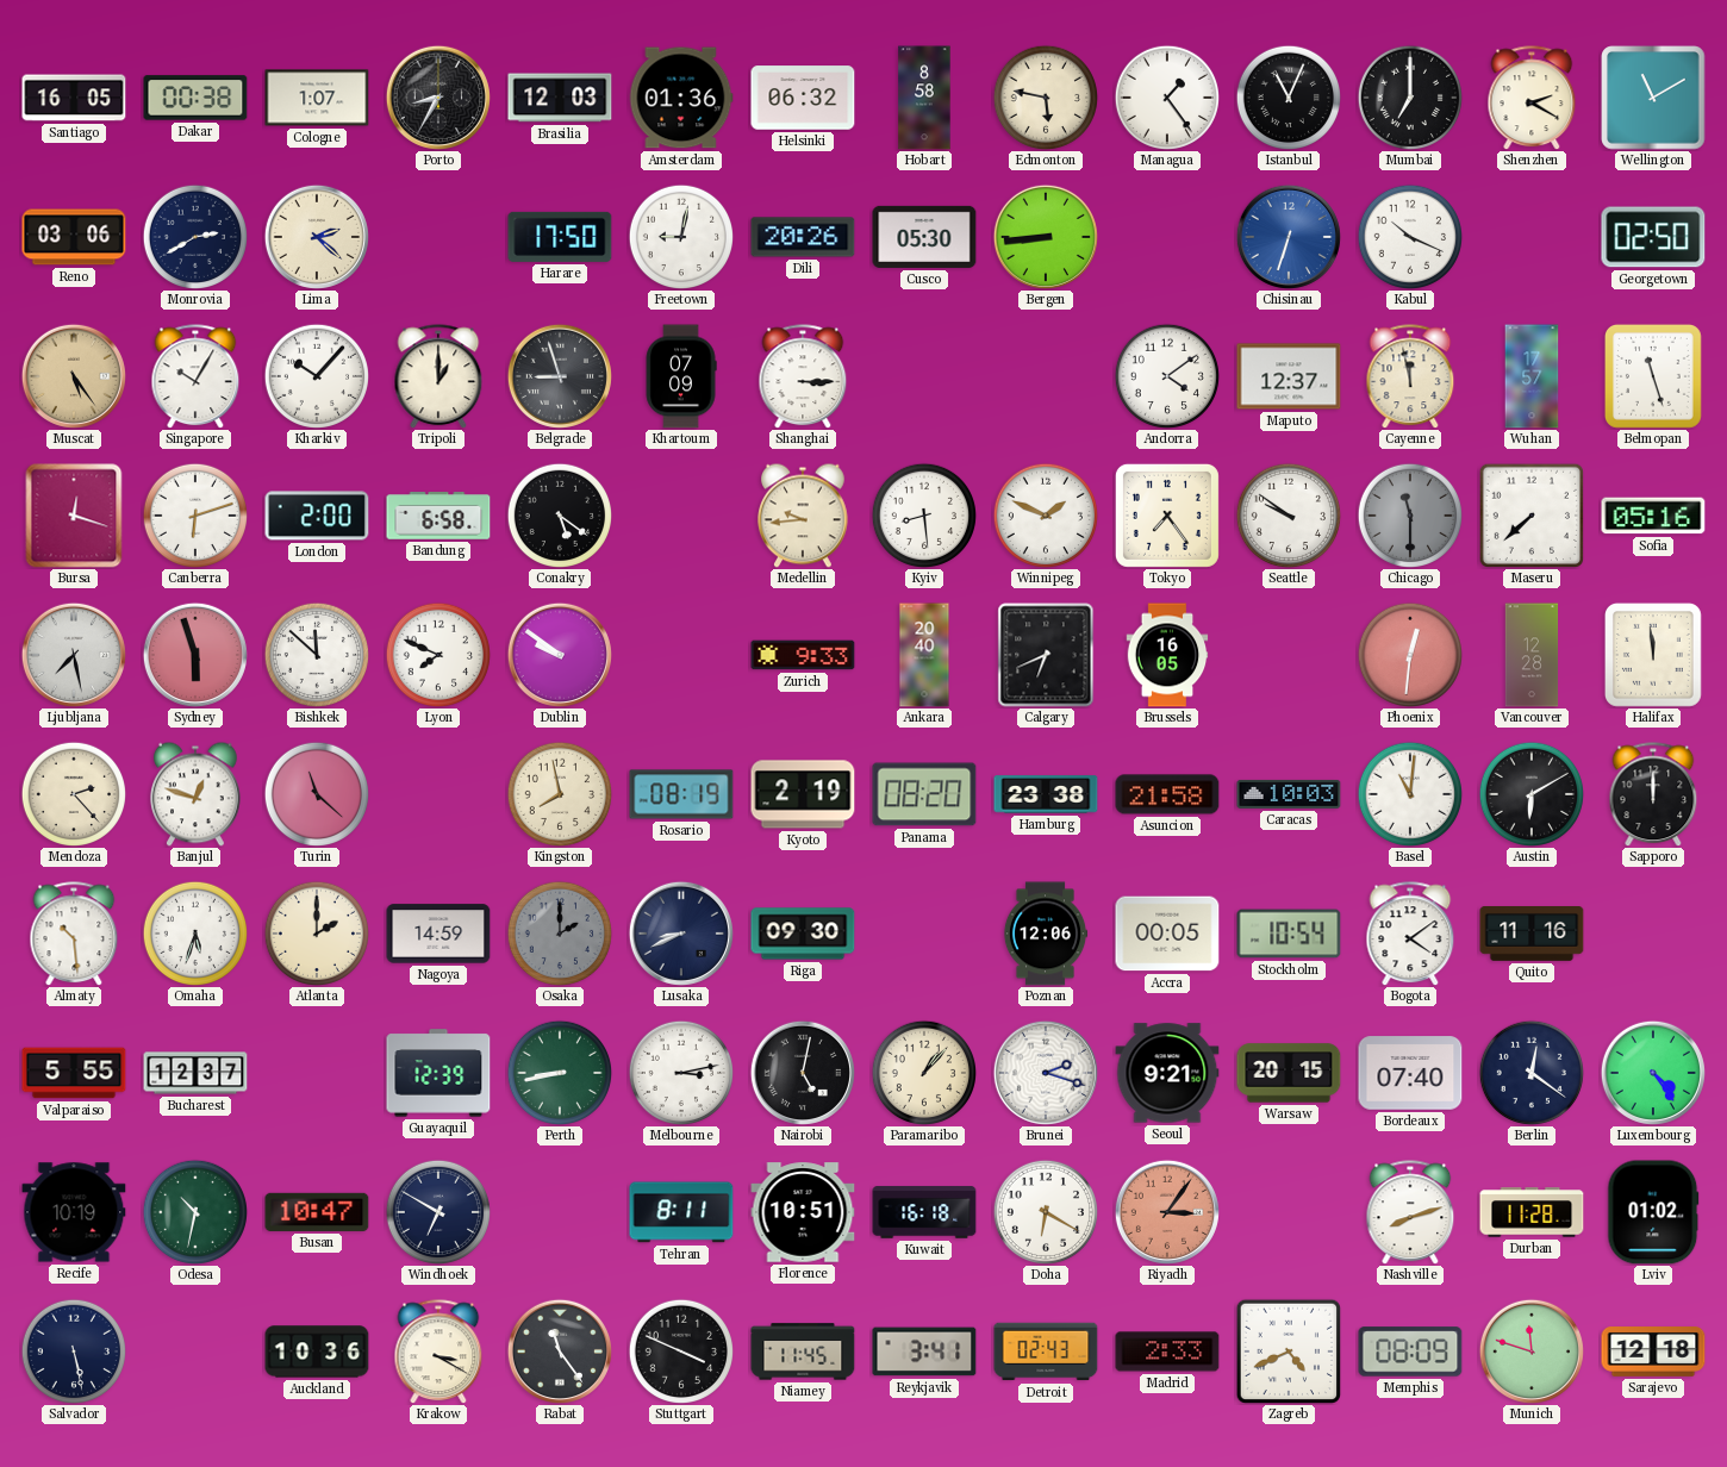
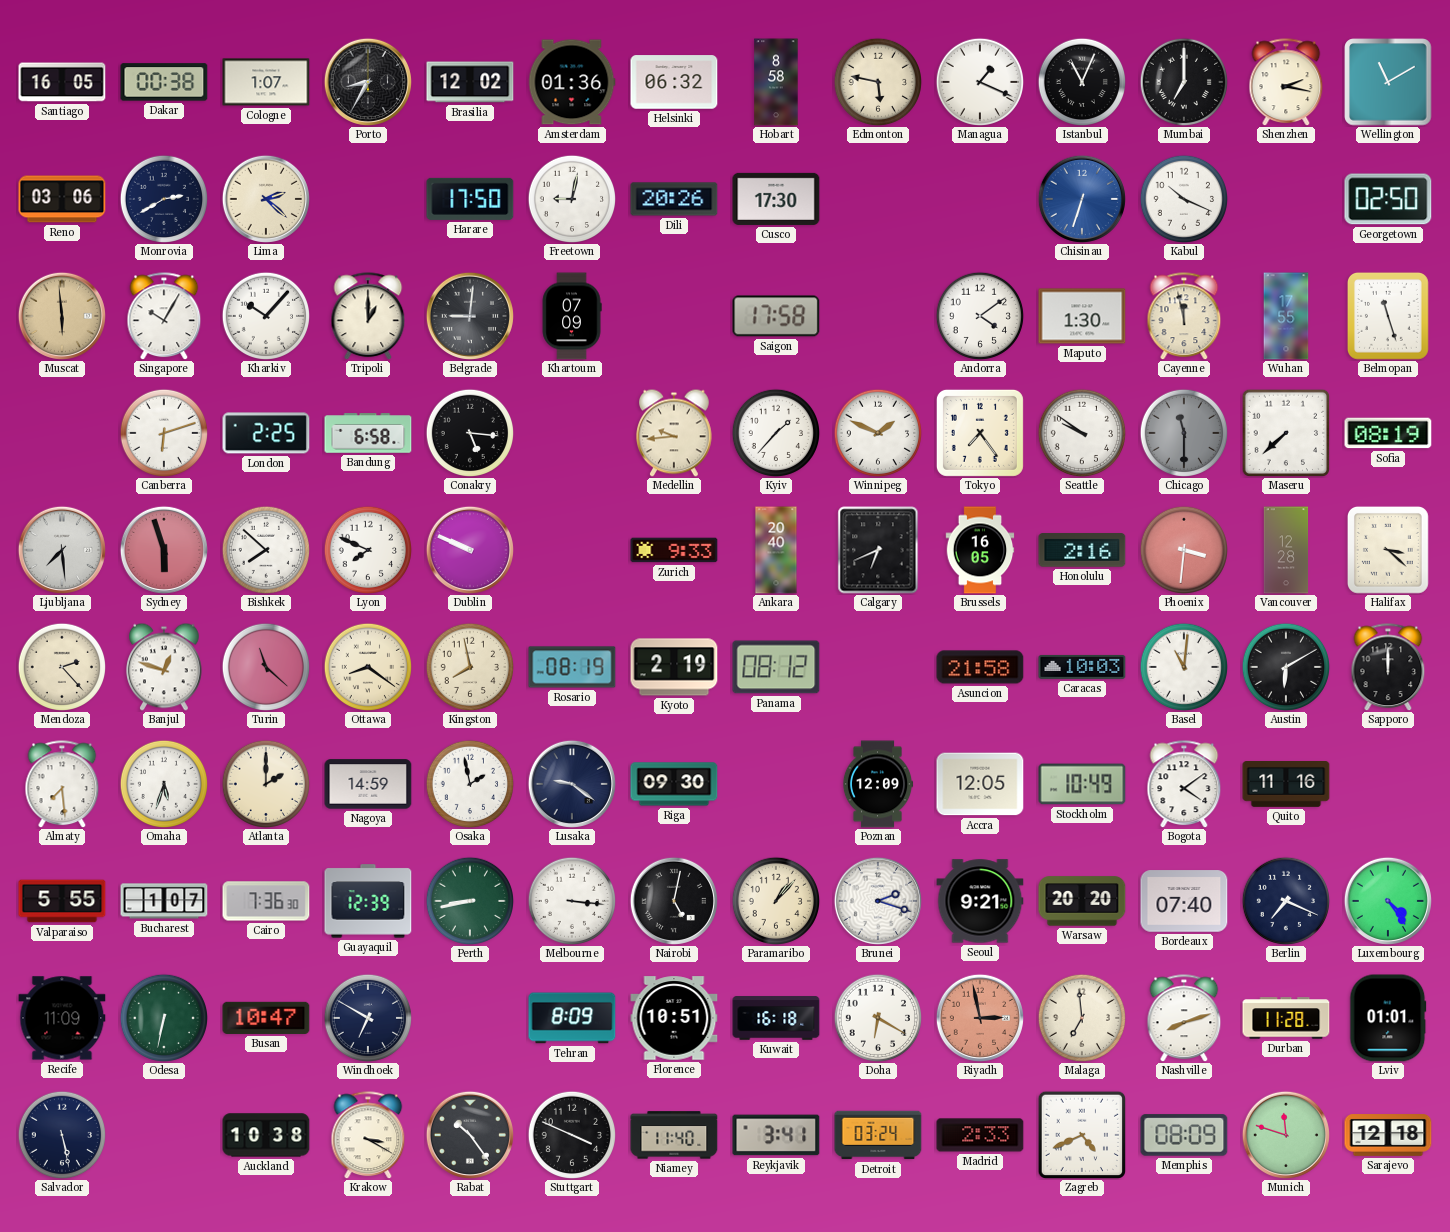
Brasilia: 12:03 -> 12:02
Managua: 1:24 -> 1:19
Shenzhen: 2:20 -> 2:17
Cusco: 05:30 -> 17:30
Bergen: 8:44 -> none
Muscat: 5:24 -> 5:59
Belgrade: 8:57 -> 9:01
Shanghai: 3:15 -> none
Saigon: none -> 17:58
Maputo: 12:37 -> 1:30
Wuhan: 17:57 -> 17:55
Bursa: 12:18 -> none
London: 2:00 -> 2:25
Conakry: 5:21 -> 5:16
Kyiv: 8:29 -> 1:37
Sofia: 05:16 -> 08:19
Ljubljana: 7:28 -> 7:29
Bishkek: 11:52 -> 7:52
Dublin: 9:51 -> 9:49
Honolulu: none -> 2:16
Phoenix: 12:31 -> 3:31
Halifax: 11:59 -> 3:22
Ottawa: none -> 8:21
Panama: 08:20 -> 08:12
Hamburg: 23:38 -> none
Almaty: 10:29 -> 7:29
Osaka: 2:00 -> 1:58
Osaka dial: grey -> white
Lusaka: 8:41 -> 9:21
Poznan: 12:06 -> 12:09
Accra: 00:05 -> 12:05
Stockholm: 10:54 -> 10:49
Bucharest: 12:37 -> 1:07
Cairo: none -> 7:36
Melbourne: 3:13 -> 3:16
Warsaw: 20:15 -> 20:20
Berlin: 12:21 -> 7:19
Recife: 10:19 -> 11:09
Odesa: 10:32 -> 6:32
Tehran: 8:11 -> 8:09
Riyadh: 3:06 -> 2:58
Malaga: none -> 6:59
Lviv: 01:02 -> 01:01
Auckland: 10:36 -> 10:38
Rabat: 11:24 -> 10:24
Niamey: 11:45 -> 11:40
Detroit: 02:43 -> 03:24
